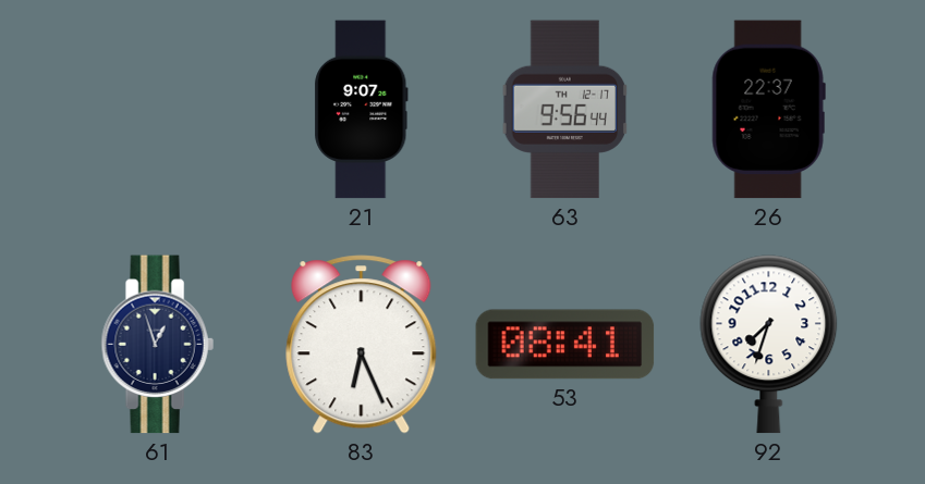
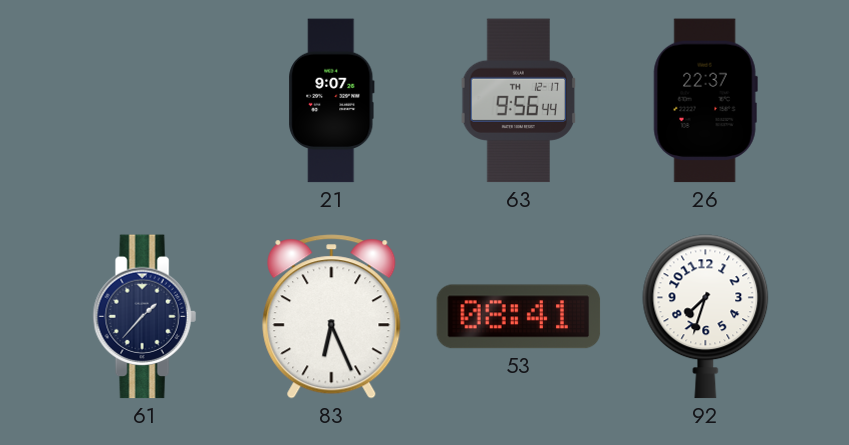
61: 12:57 -> 1:37
